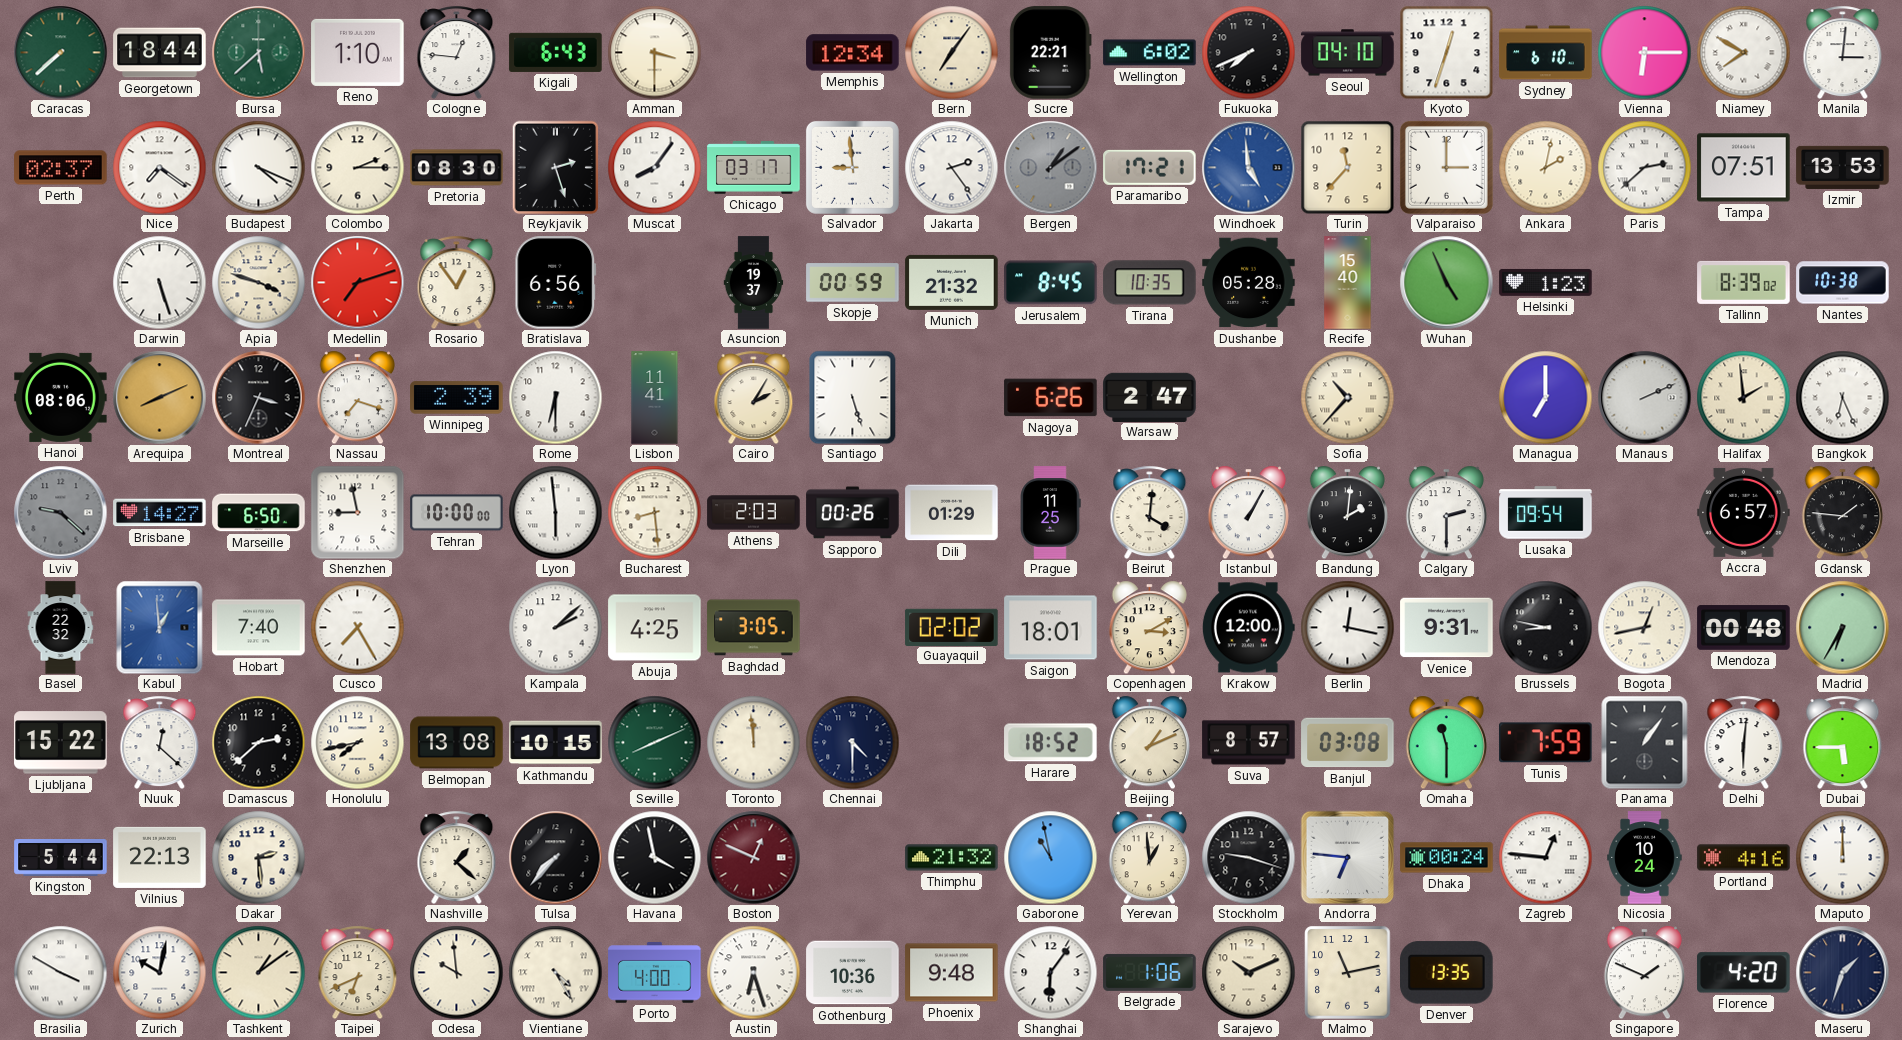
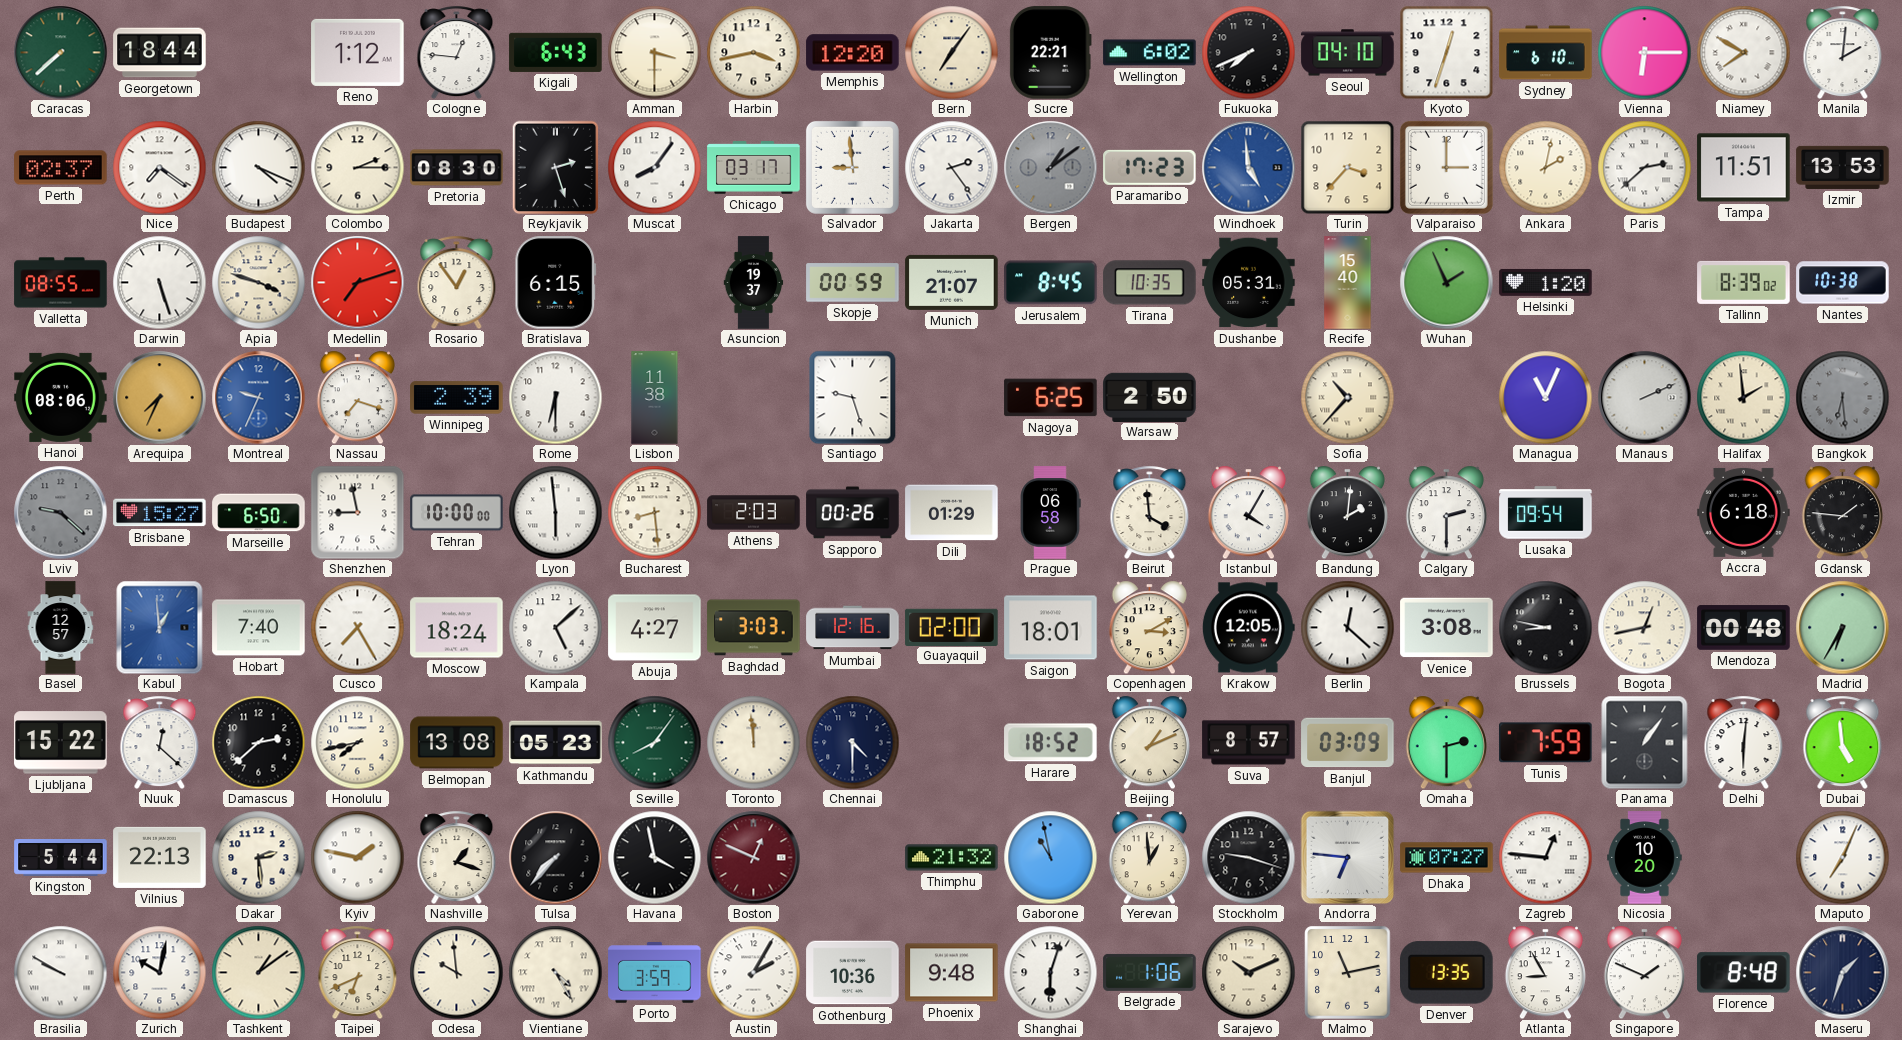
Bursa: 5:38 -> none
Reno: 1:10 -> 1:12
Harbin: none -> 3:43
Memphis: 12:34 -> 12:20
Manila: 3:01 -> 2:01
Paramaribo: 17:21 -> 17:23
Turin: 11:37 -> 3:37
Tampa: 07:51 -> 11:51
Valletta: none -> 08:55
Bratislava: 6:56 -> 6:15
Munich: 21:32 -> 21:07
Dushanbe: 05:28 -> 05:31
Wuhan: 4:56 -> 1:56
Helsinki: 1:23 -> 1:20
Arequipa: 8:11 -> 7:34
Montreal: 3:34 -> 9:34
Montreal dial: black -> blue
Lisbon: 11:41 -> 11:38
Cairo: 2:05 -> none
Santiago: 5:27 -> 9:27
Nagoya: 6:26 -> 6:25
Warsaw: 2:47 -> 2:50
Managua: 7:00 -> 11:04
Bangkok: 6:26 -> 6:29
Bangkok dial: white -> grey
Brisbane: 14:27 -> 15:27
Prague: 11:25 -> 06:58
Beirut: 4:01 -> 3:59
Istanbul: 1:05 -> 4:05
Accra: 6:57 -> 6:18
Basel: 22:32 -> 12:57
Moscow: none -> 18:24
Kampala: 2:08 -> 5:08
Abuja: 4:25 -> 4:27
Baghdad: 3:05 -> 3:03
Mumbai: none -> 12:16
Guayaquil: 02:02 -> 02:00
Krakow: 12:00 -> 12:05
Berlin: 12:17 -> 12:22
Venice: 9:31 -> 3:08
Kathmandu: 10:15 -> 05:23
Seville: 8:11 -> 8:06
Banjul: 03:08 -> 03:09
Omaha: 11:30 -> 2:30
Dubai: 5:45 -> 4:59
Kyiv: none -> 1:47
Nashville: 1:22 -> 1:18
Dhaka: 00:24 -> 07:27
Nicosia: 10:24 -> 10:20
Portland: 4:16 -> none
Maputo: 12:00 -> 7:04
Brasilia: 3:50 -> 9:50
Porto: 4:00 -> 3:59
Austin: 6:27 -> 2:05
Shanghai: 6:06 -> 6:03
Atlanta: none -> 8:55
Florence: 4:20 -> 8:48
